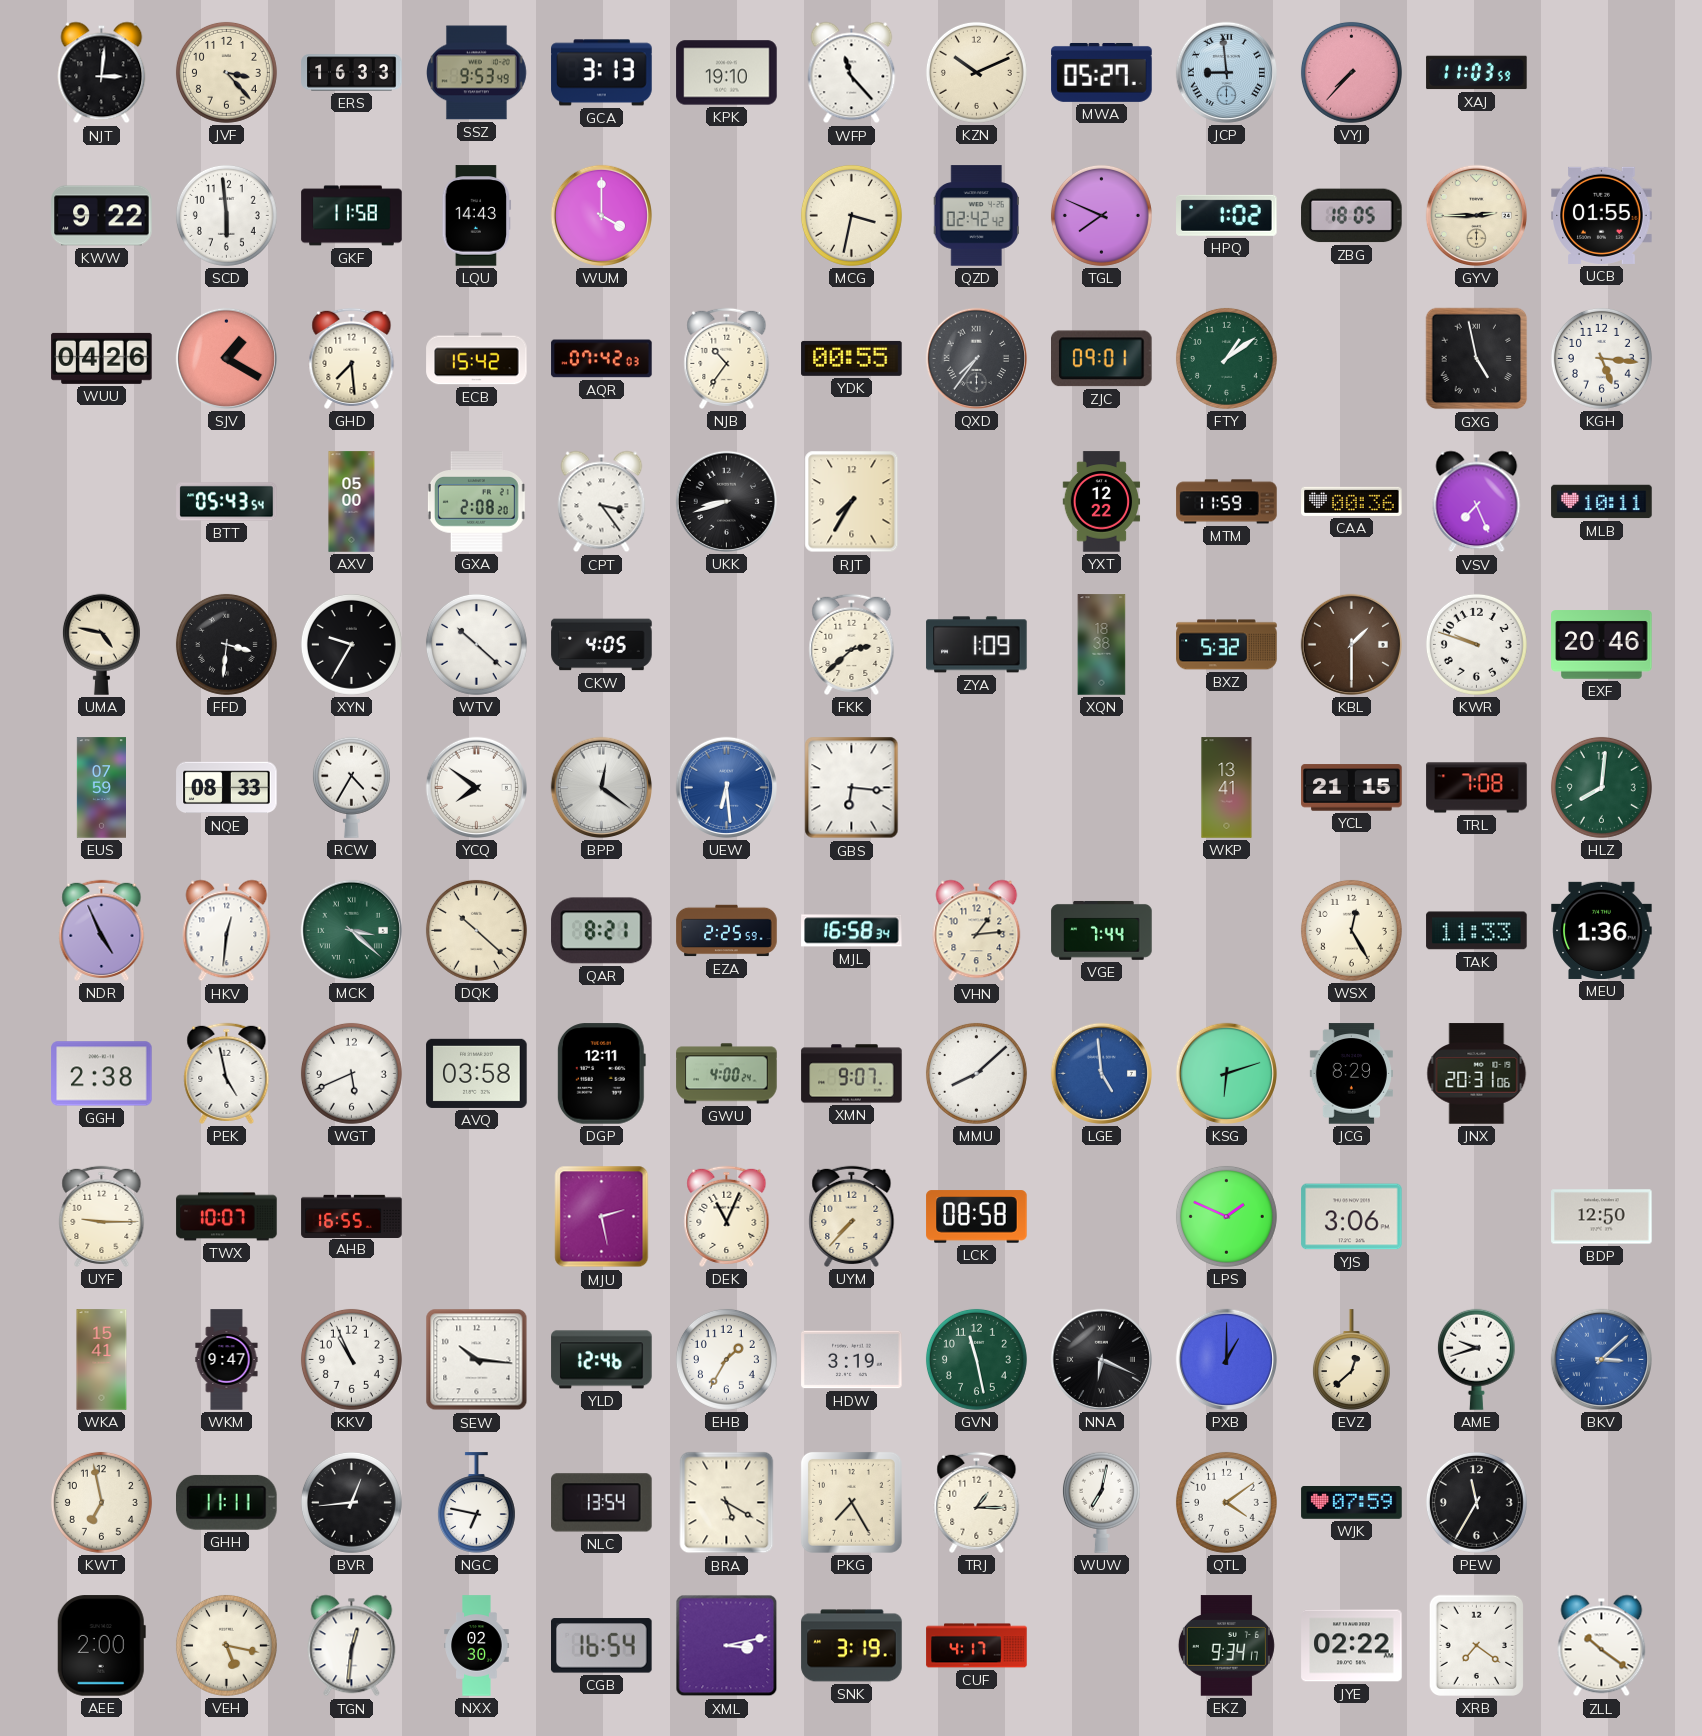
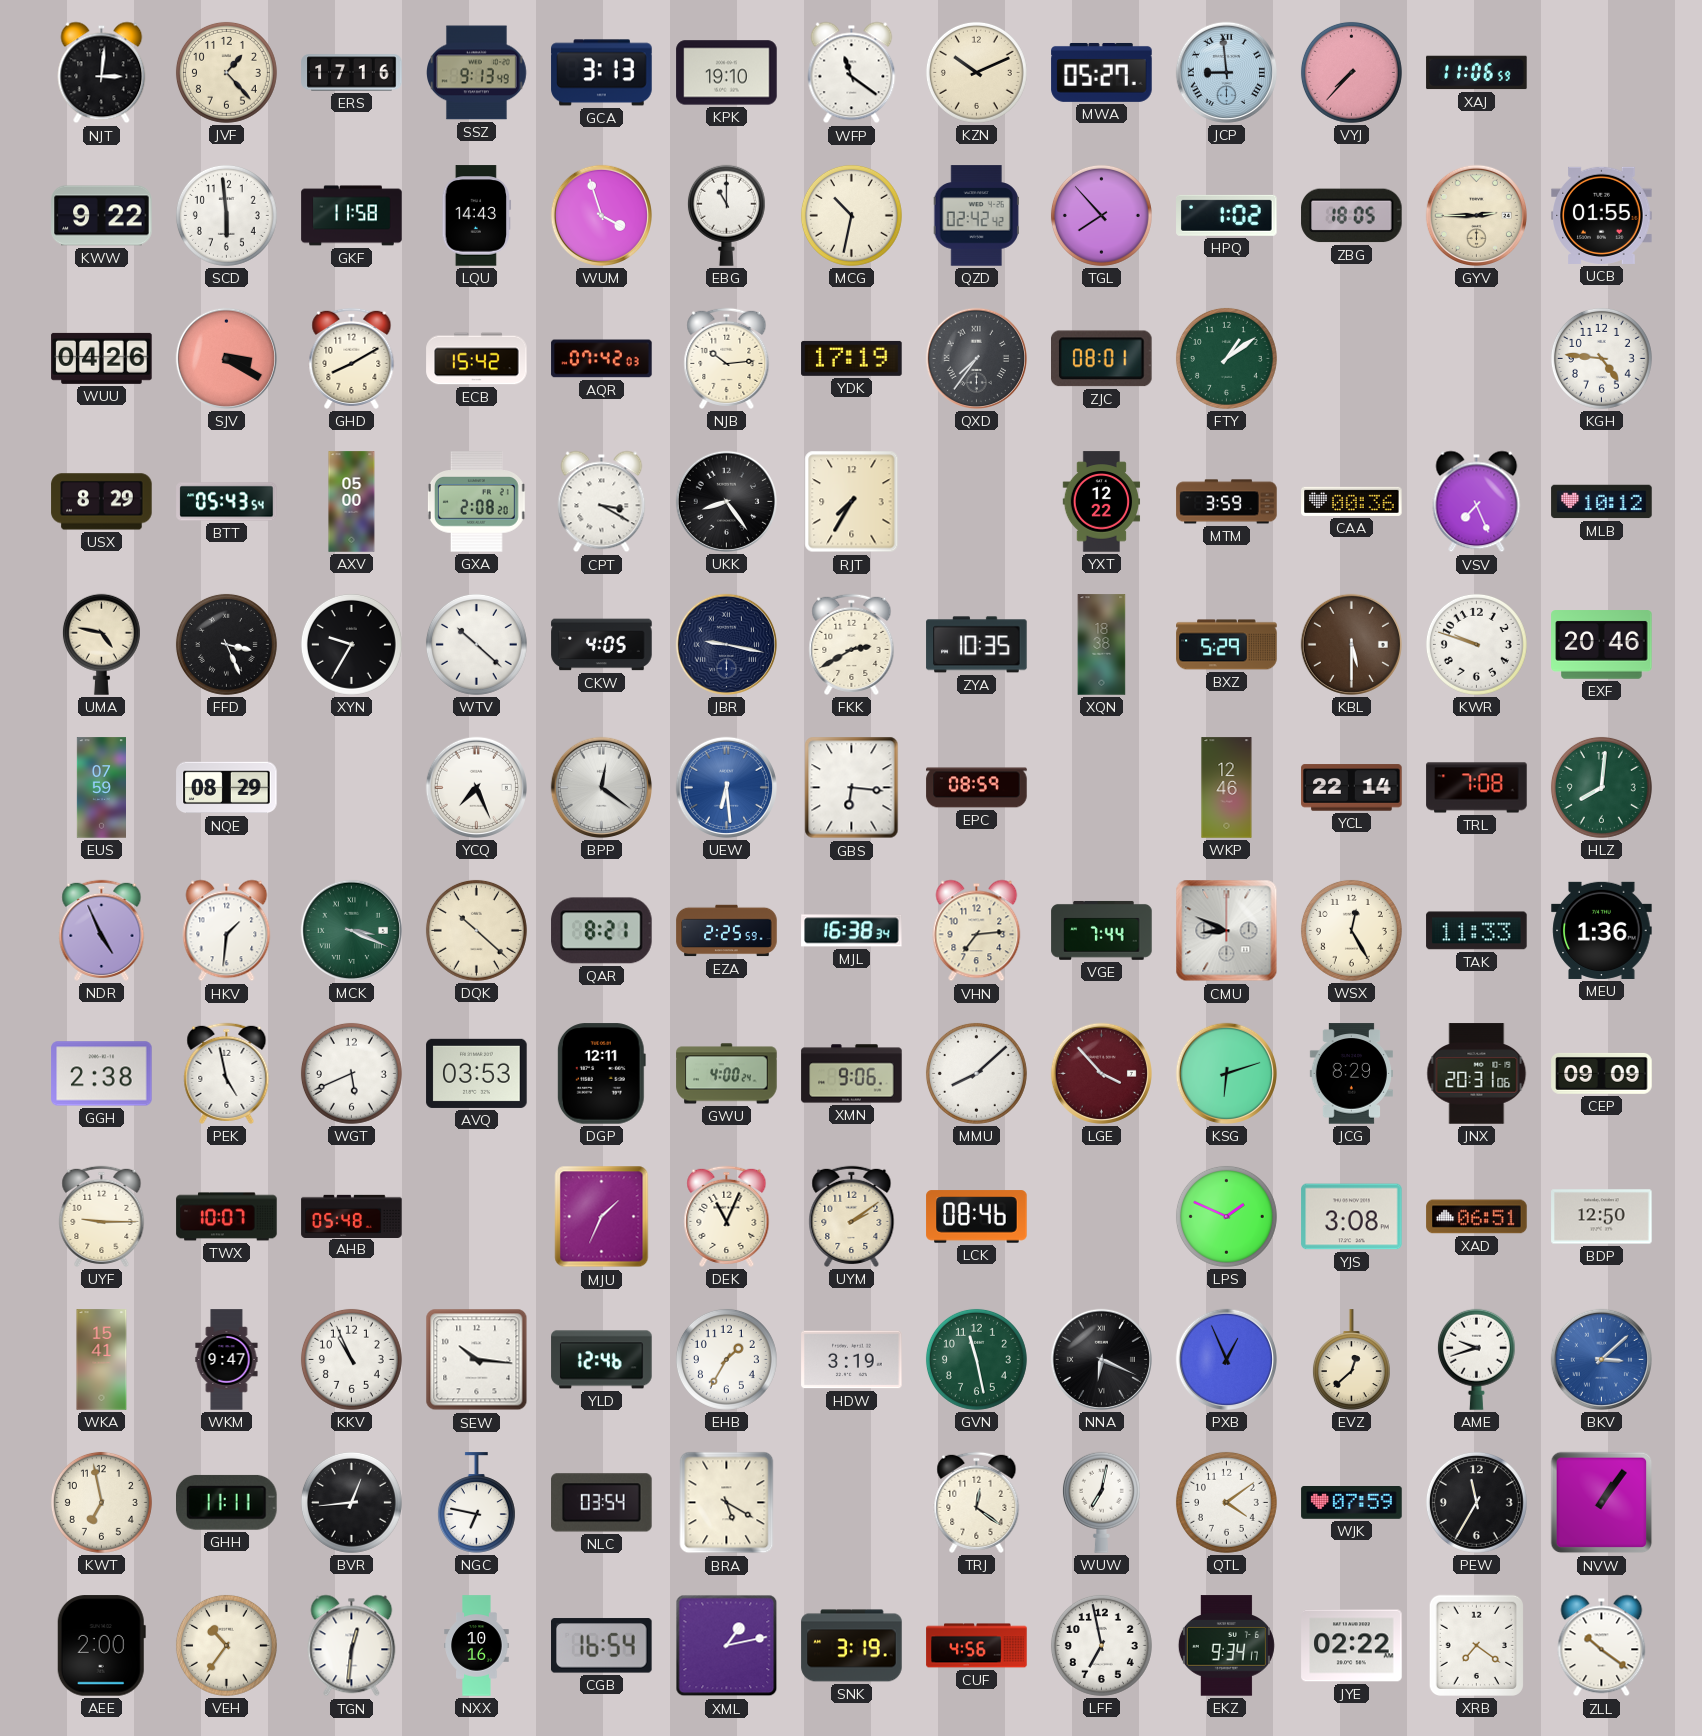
JVF: 3:23 -> 1:23
ERS: 16:33 -> 17:16
SSZ: 9:53 -> 9:13
WFP: 11:23 -> 11:21
XAJ: 11:03 -> 11:06
WUM: 4:00 -> 3:57
EBG: none -> 11:00
MCG: 3:32 -> 10:32
TGL: 7:49 -> 7:53
SJV: 1:20 -> 3:20
GHD: 7:29 -> 8:10
NJB: 10:36 -> 10:14
YDK: 00:55 -> 17:19
ZJC: 09:01 -> 08:01
GXG: 4:58 -> none
KGH: 5:16 -> 4:46
USX: none -> 8:29
CPT: 3:24 -> 3:20
UKK: 8:42 -> 8:24
MTM: 11:59 -> 3:59
MLB: 10:11 -> 10:12
FFD: 3:31 -> 3:26
JBR: none -> 9:17
FKK: 2:38 -> 2:40
ZYA: 1:09 -> 10:35
BXZ: 5:32 -> 5:29
KBL: 1:30 -> 5:30
NQE: 08:33 -> 08:29
RCW: 4:35 -> none
YCQ: 7:51 -> 7:26
EPC: none -> 08:59
WKP: 13:41 -> 12:46
YCL: 21:15 -> 22:14
HKV: 12:31 -> 1:31
MCK: 3:22 -> 3:19
MJL: 16:58 -> 16:38
VHN: 1:14 -> 7:14
CMU: none -> 8:49
AVQ: 03:58 -> 03:53
XMN: 9:07 -> 9:06
LGE: 4:59 -> 3:53
LGE dial: blue -> burgundy
CEP: none -> 09:09
AHB: 16:55 -> 05:48
MJU: 2:28 -> 1:34
UYM: 7:37 -> 2:09
LCK: 08:58 -> 08:46
YJS: 3:06 -> 3:08
XAD: none -> 06:51
PXB: 1:00 -> 12:56
NLC: 13:54 -> 03:54
PKG: 7:25 -> none
TRJ: 1:15 -> 12:21
NVW: none -> 1:06
VEH: 5:17 -> 10:36
NXX: 02:30 -> 10:16
XML: 3:13 -> 1:13
CUF: 4:17 -> 4:56
LFF: none -> 6:58
